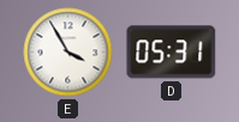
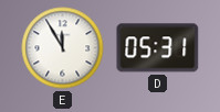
E: 3:55 -> 11:55
